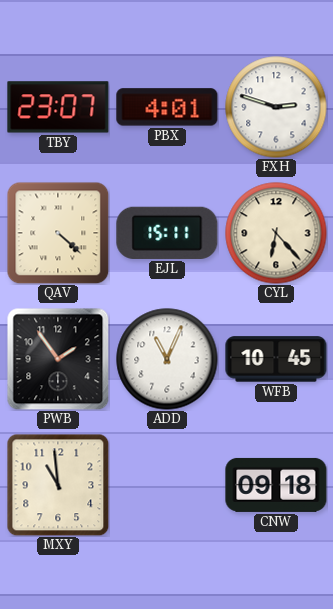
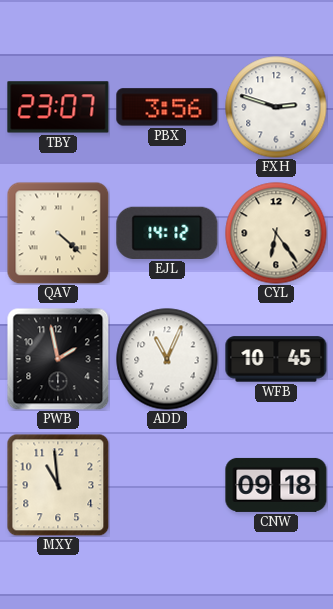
PBX: 4:01 -> 3:56
EJL: 15:11 -> 14:12
CYL: 6:23 -> 6:24
PWB: 1:54 -> 1:58
